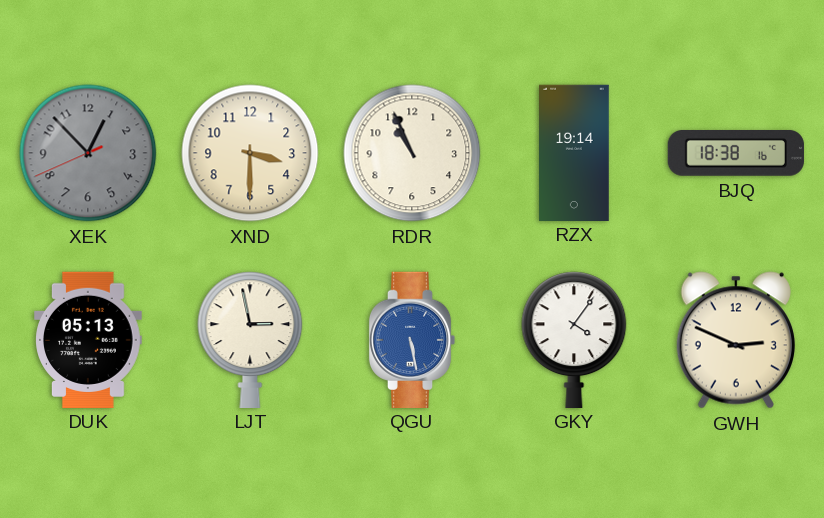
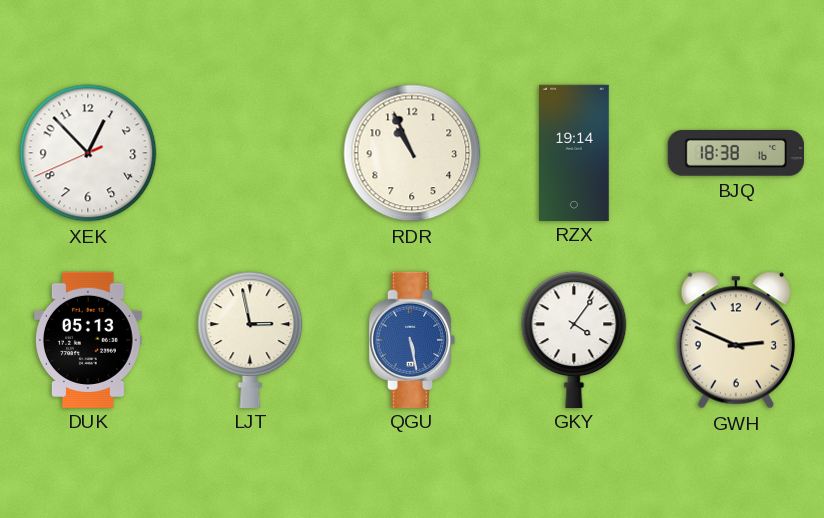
XEK dial: grey -> white
XND: 3:30 -> none
